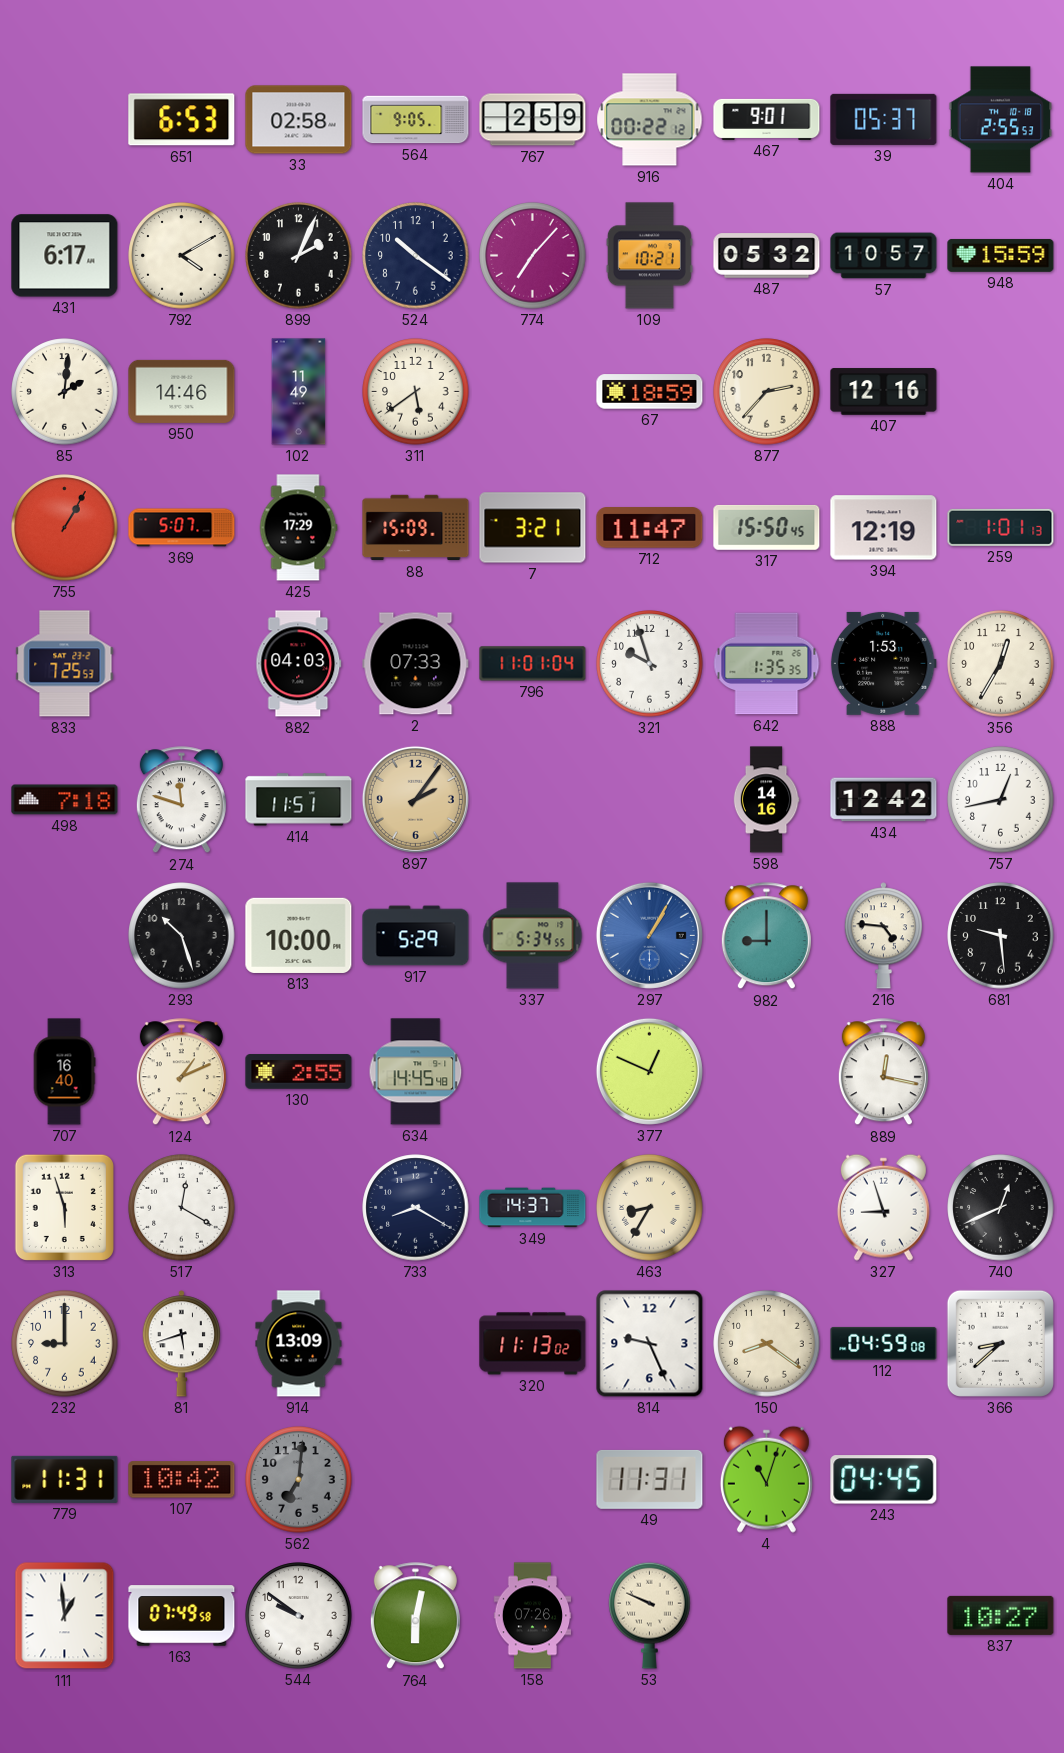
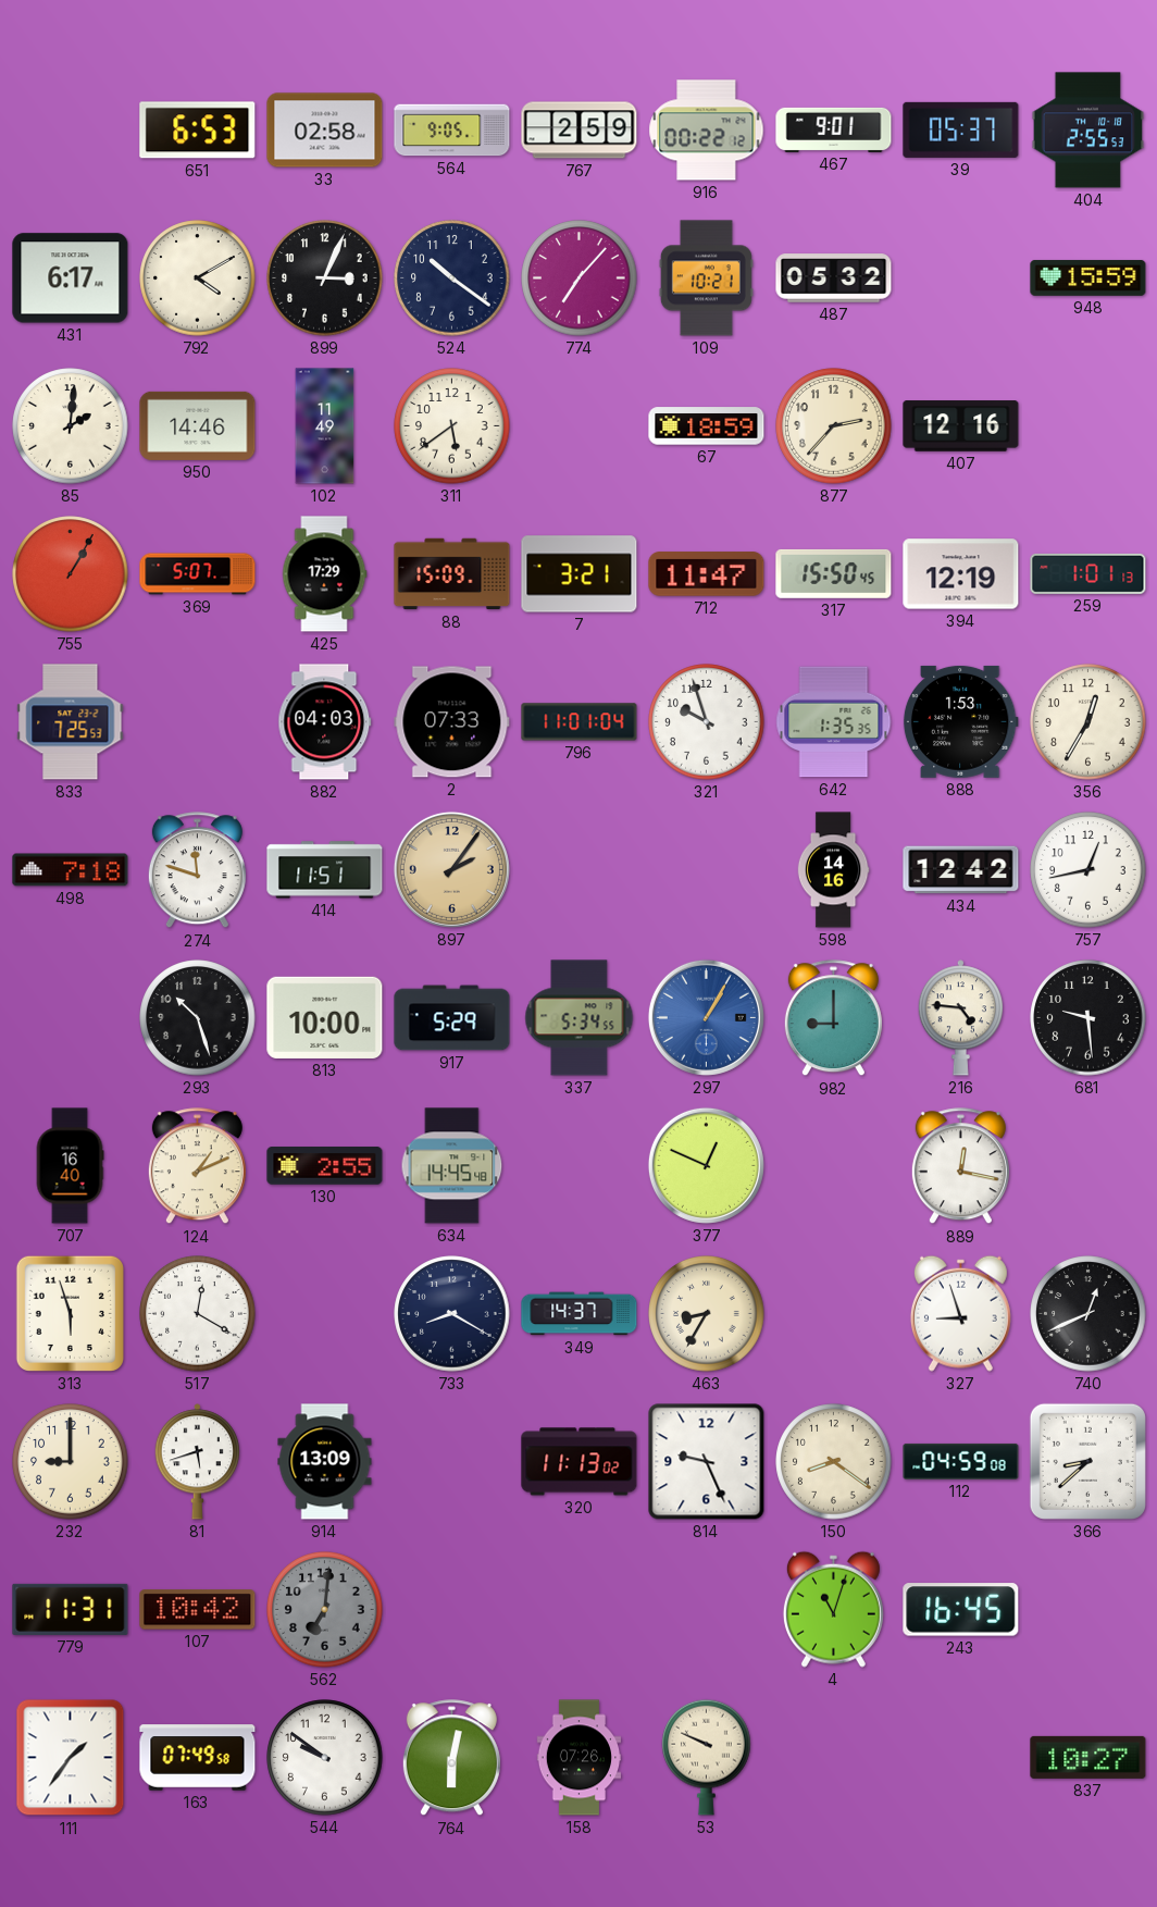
899: 2:04 -> 3:04
57: 10:57 -> none
49: 11:31 -> none
243: 04:45 -> 16:45
111: 12:59 -> 1:36
